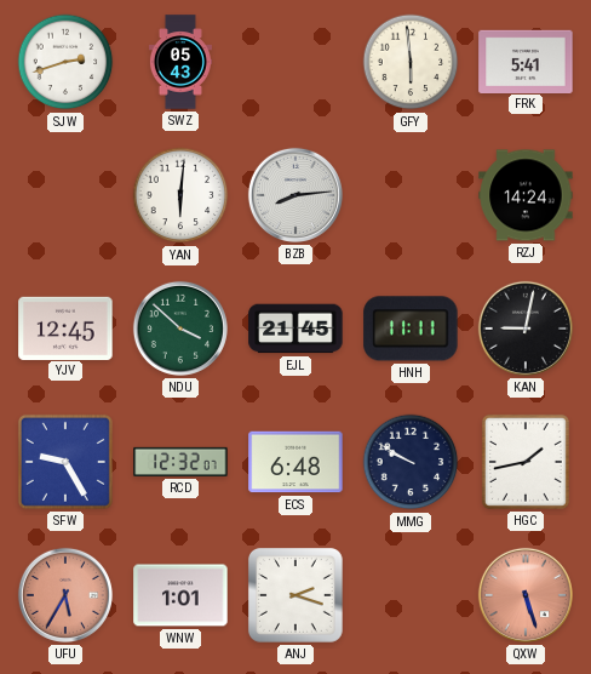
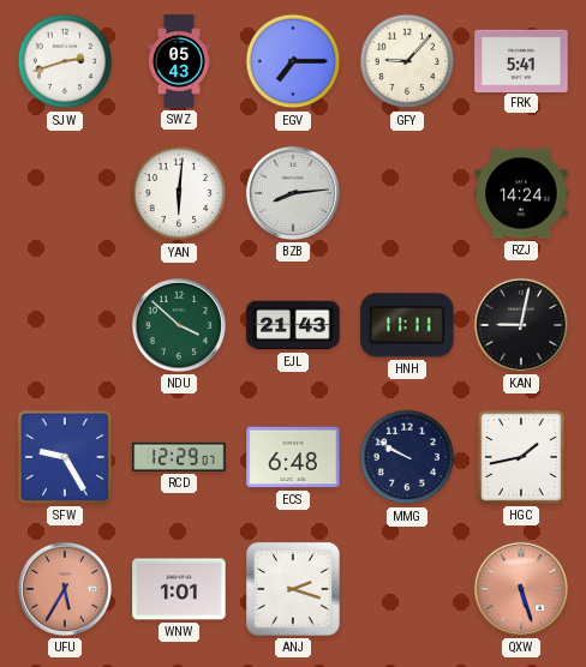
EGV: none -> 7:15
GFY: 5:59 -> 9:07
YJV: 12:45 -> none
EJL: 21:45 -> 21:43
RCD: 12:32 -> 12:29
